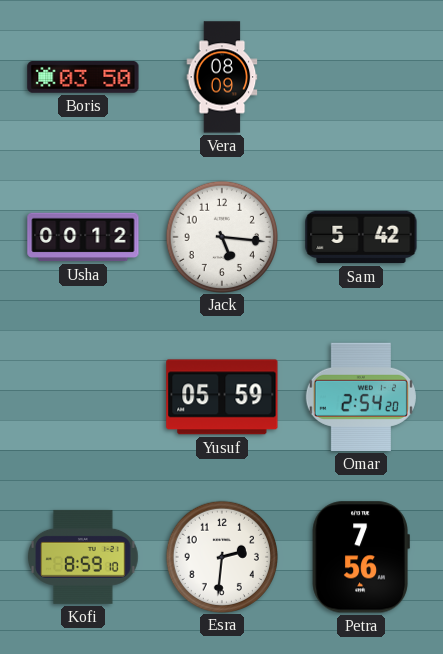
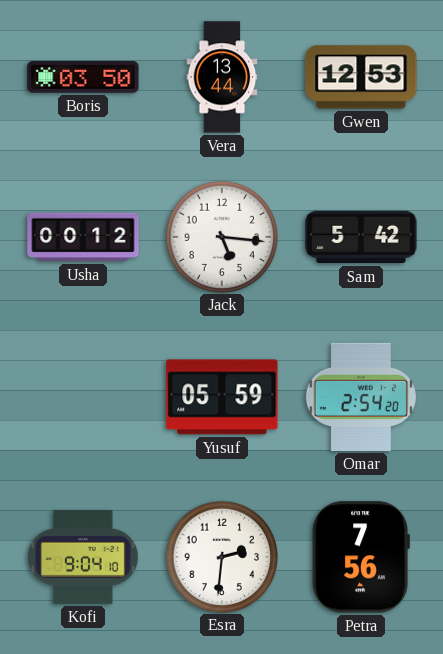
Vera: 08:09 -> 13:44
Gwen: none -> 12:53
Kofi: 8:59 -> 9:04
